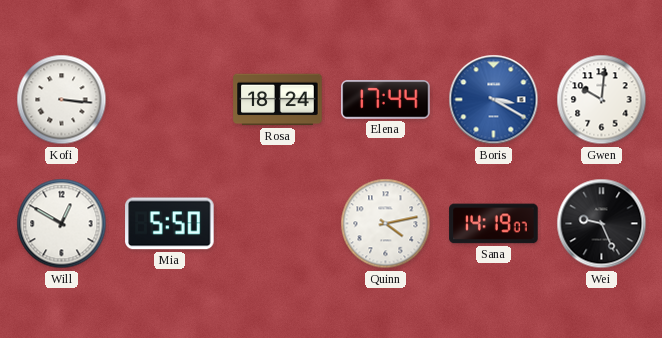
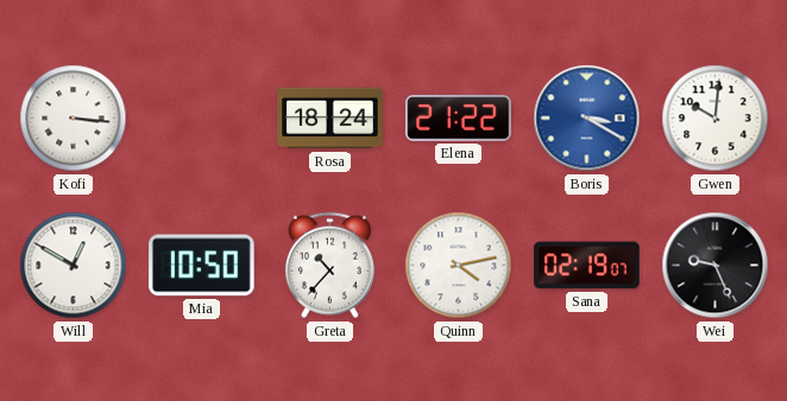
Elena: 17:44 -> 21:22
Mia: 5:50 -> 10:50
Greta: none -> 10:37
Sana: 14:19 -> 02:19
